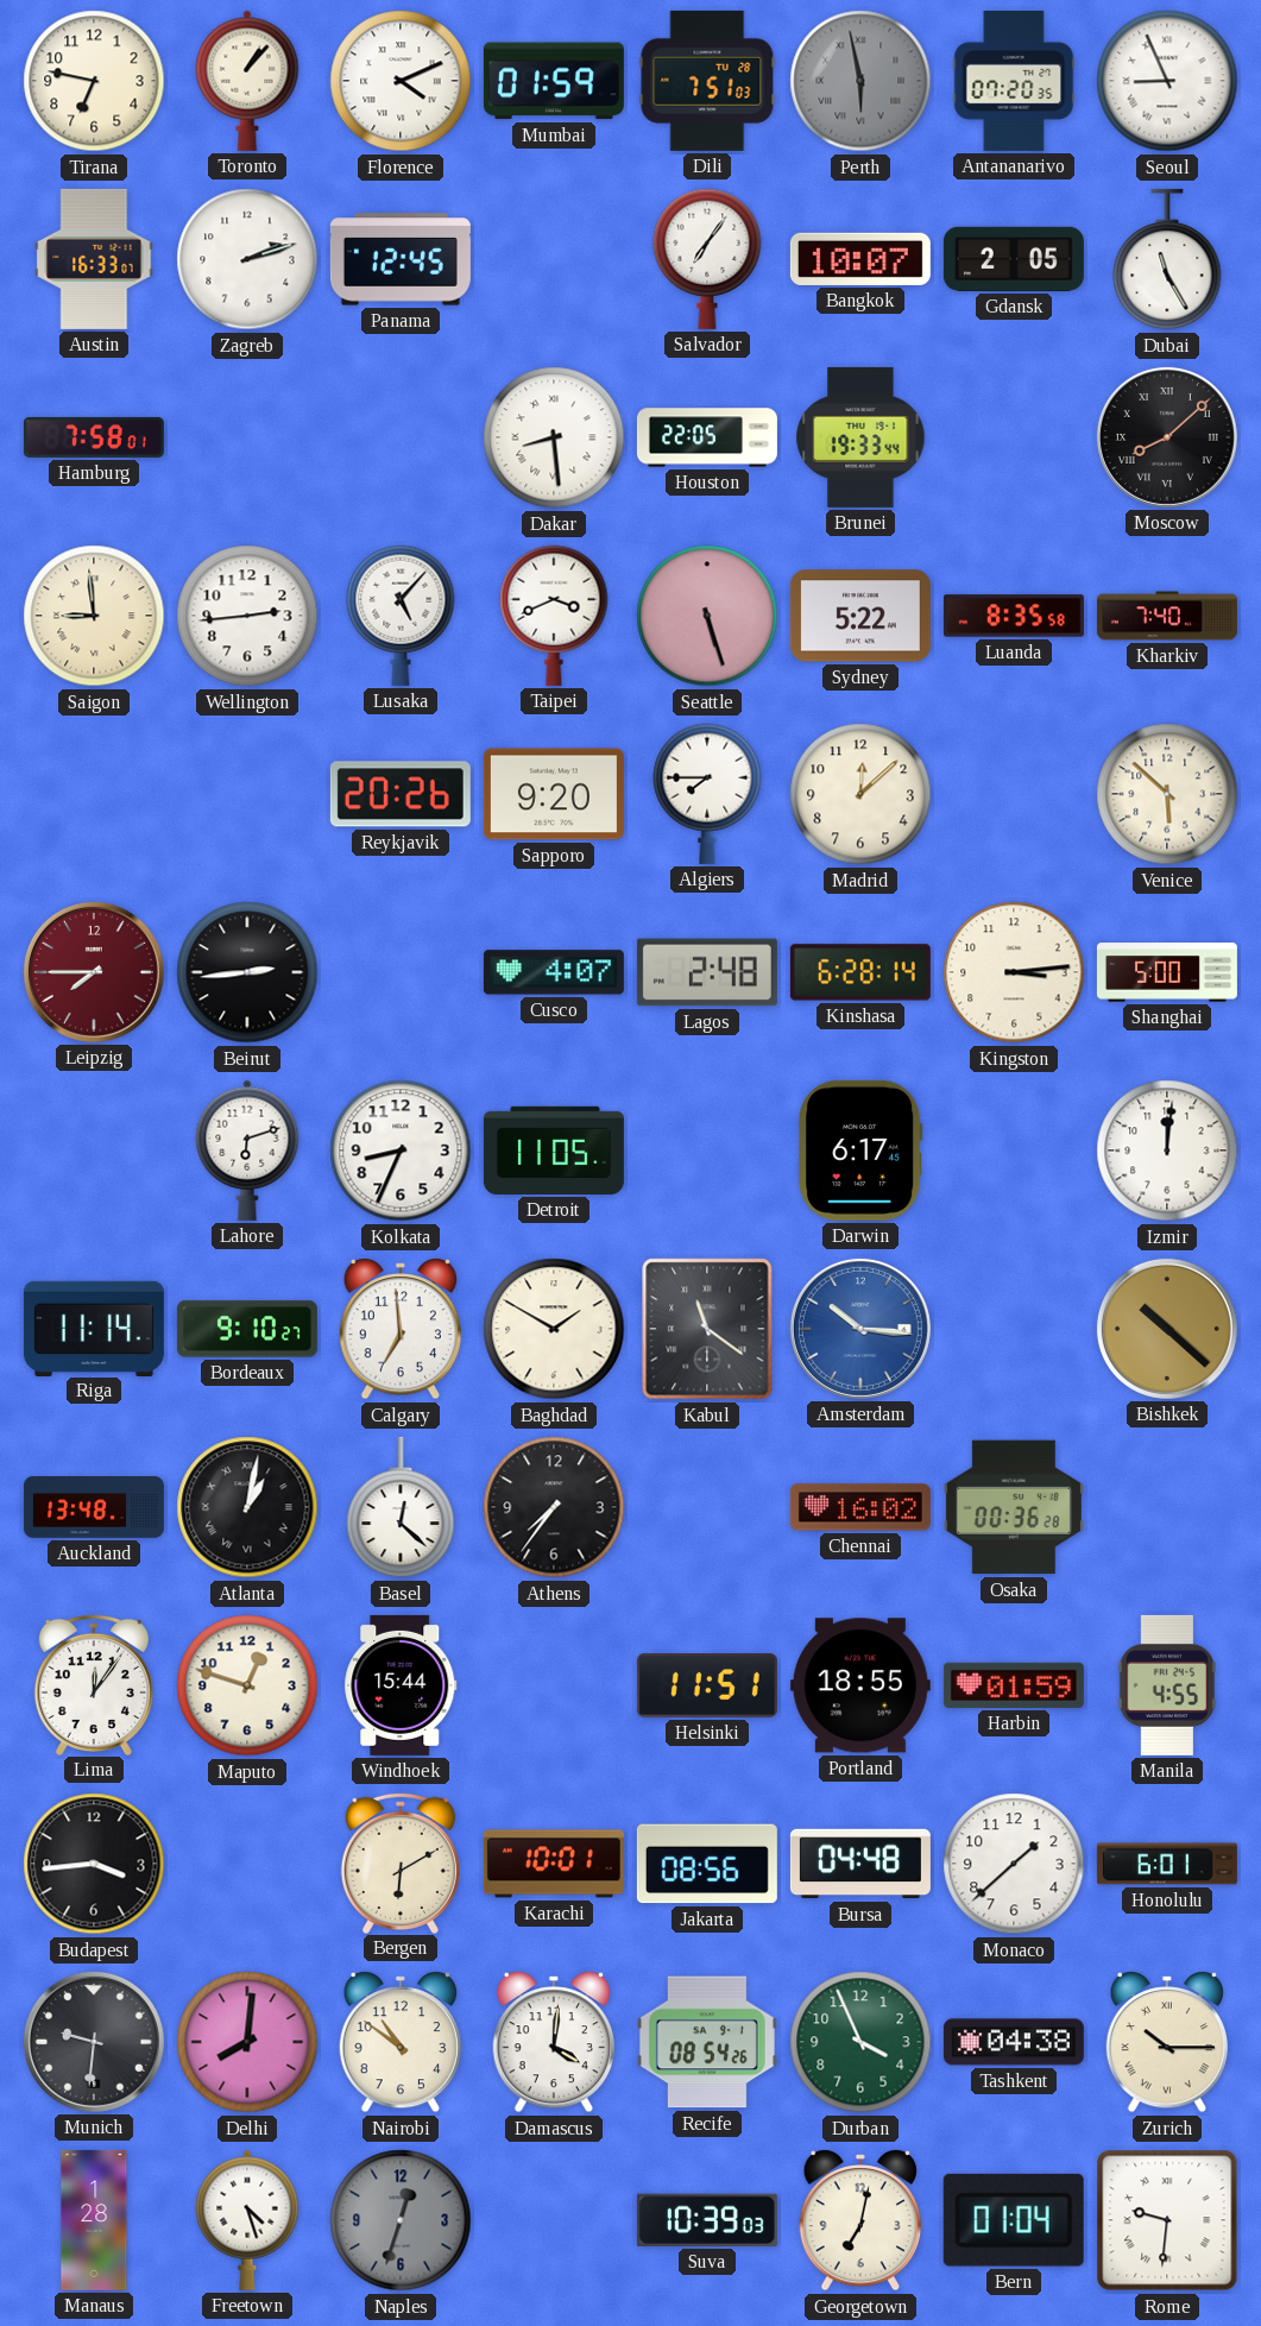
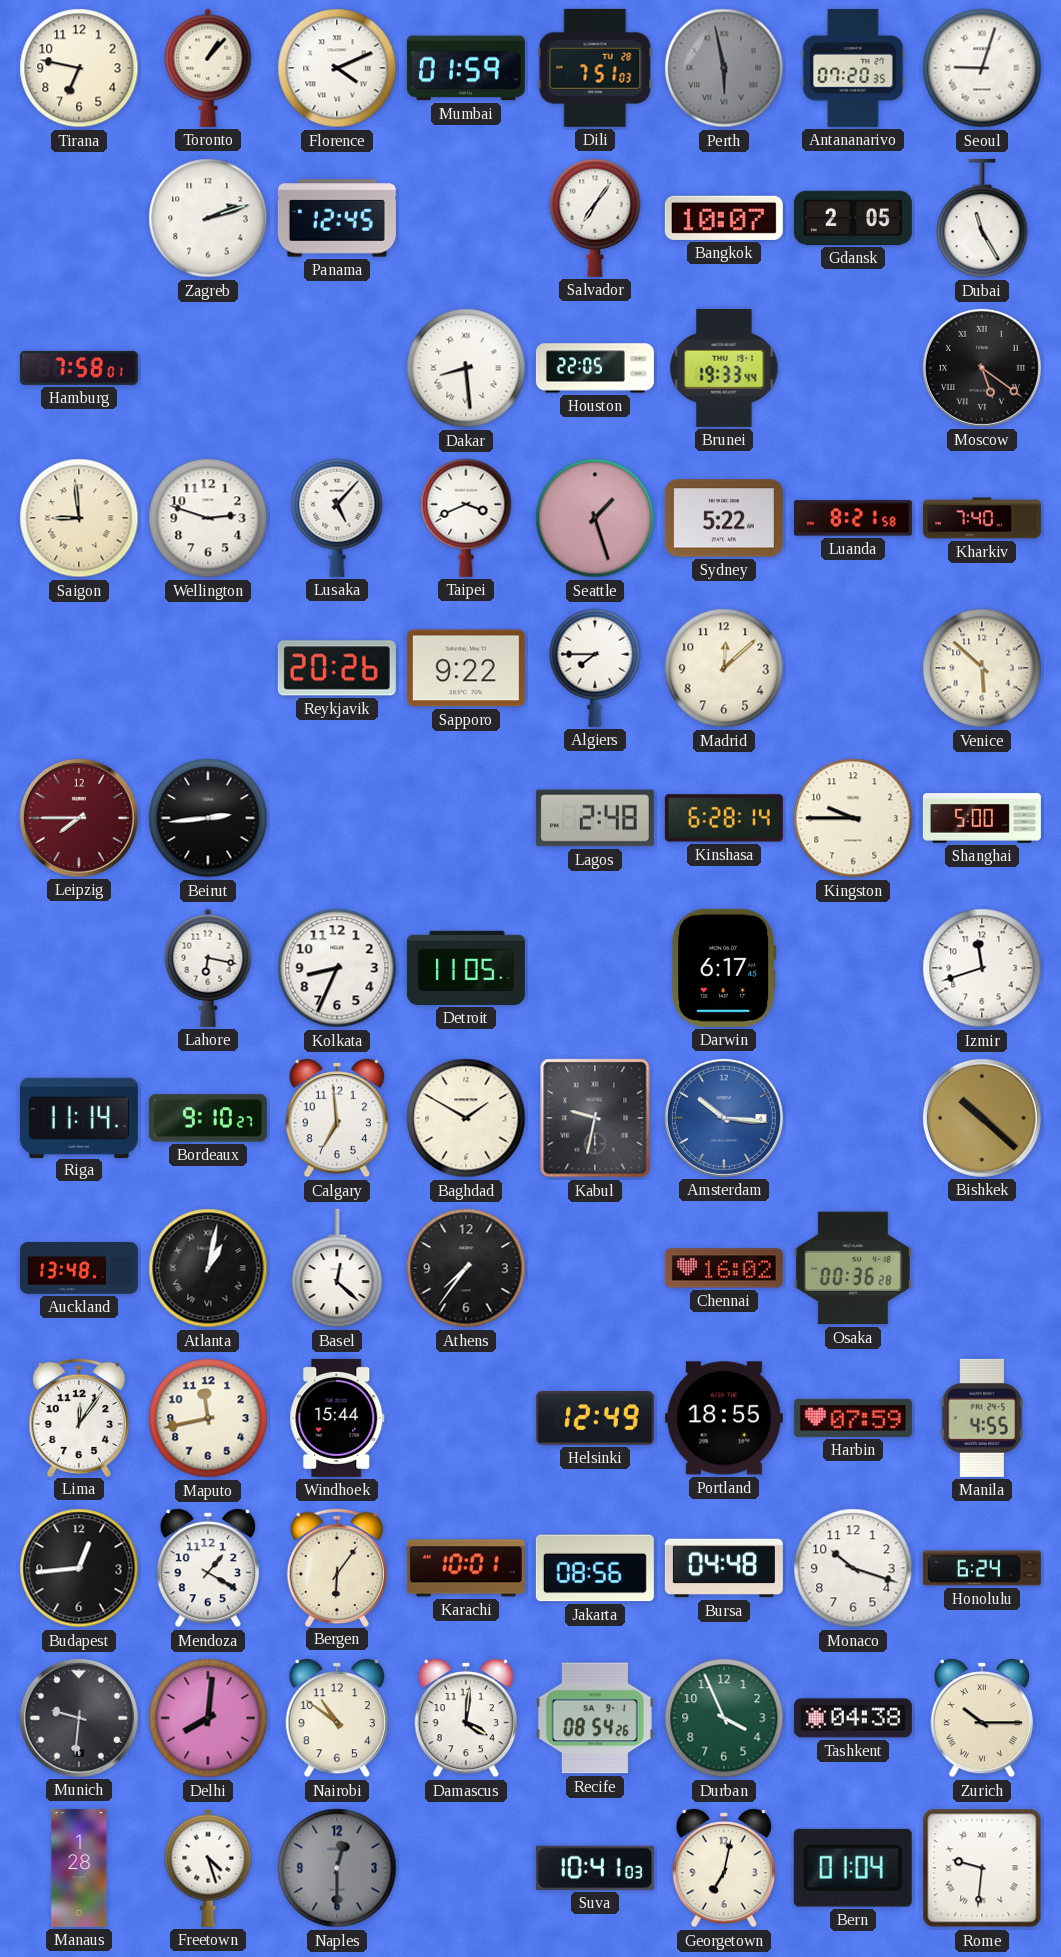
Seoul: 8:56 -> 9:03
Austin: 16:33 -> none
Moscow: 8:08 -> 5:21
Wellington: 2:44 -> 2:48
Seattle: 5:27 -> 1:27
Luanda: 8:35 -> 8:21
Sapporo: 9:20 -> 9:22
Cusco: 4:07 -> none
Kingston: 3:14 -> 9:45
Lahore: 6:12 -> 6:17
Izmir: 12:01 -> 11:42
Kabul: 11:21 -> 9:32
Maputo: 12:48 -> 11:43
Helsinki: 11:51 -> 12:49
Harbin: 01:59 -> 07:59
Budapest: 3:44 -> 12:44
Mendoza: none -> 1:20
Bergen: 6:10 -> 6:06
Monaco: 1:38 -> 10:18
Honolulu: 6:01 -> 6:24
Naples: 12:33 -> 12:30
Suva: 10:39 -> 10:41
